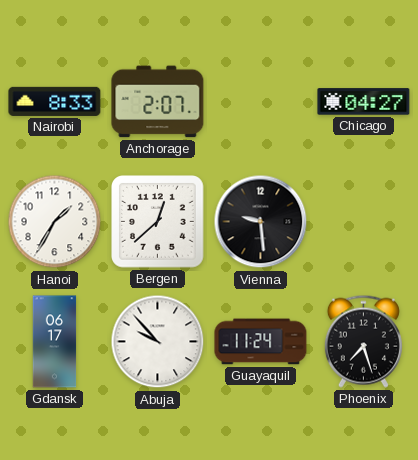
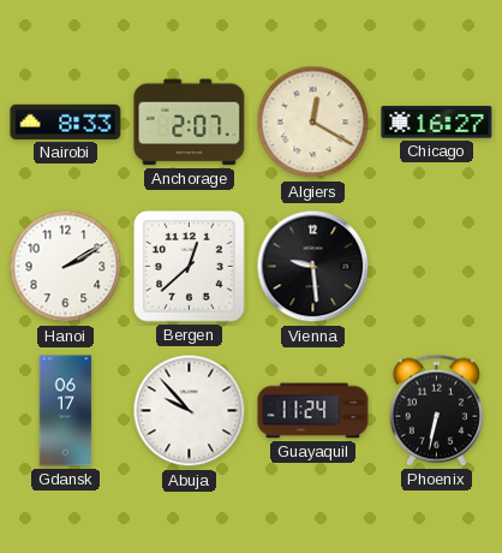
Algiers: none -> 12:20
Chicago: 04:27 -> 16:27
Hanoi: 1:35 -> 2:10
Phoenix: 7:27 -> 6:32
